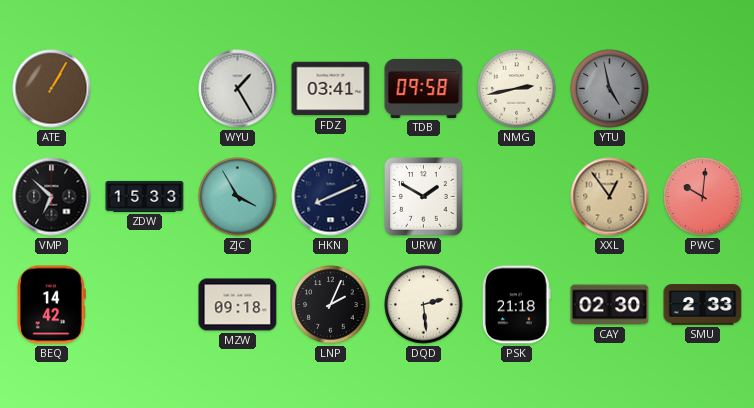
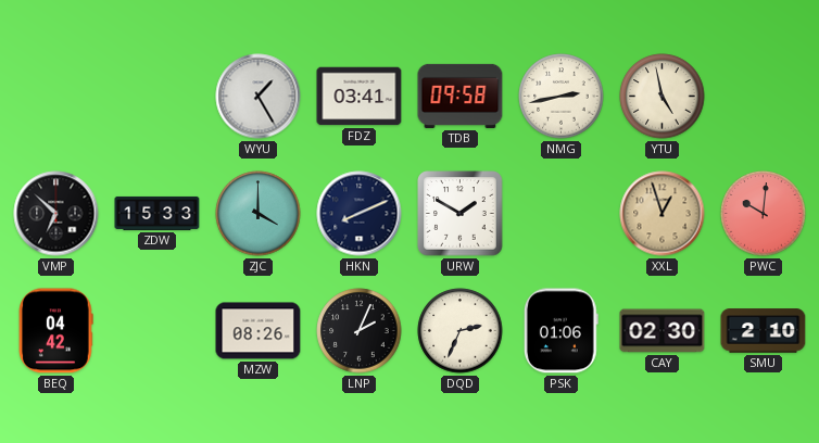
ATE: 1:05 -> none
YTU dial: grey -> cream
ZJC: 3:55 -> 4:00
XXL: 12:54 -> 12:57
BEQ: 14:42 -> 04:42
MZW: 09:18 -> 08:26
DQD: 2:29 -> 2:34
PSK: 21:18 -> 01:06
SMU: 2:33 -> 2:10
